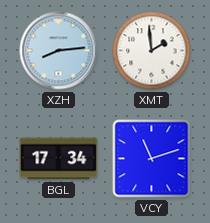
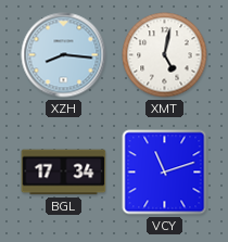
XZH: 8:14 -> 8:16
XMT: 1:59 -> 5:02
